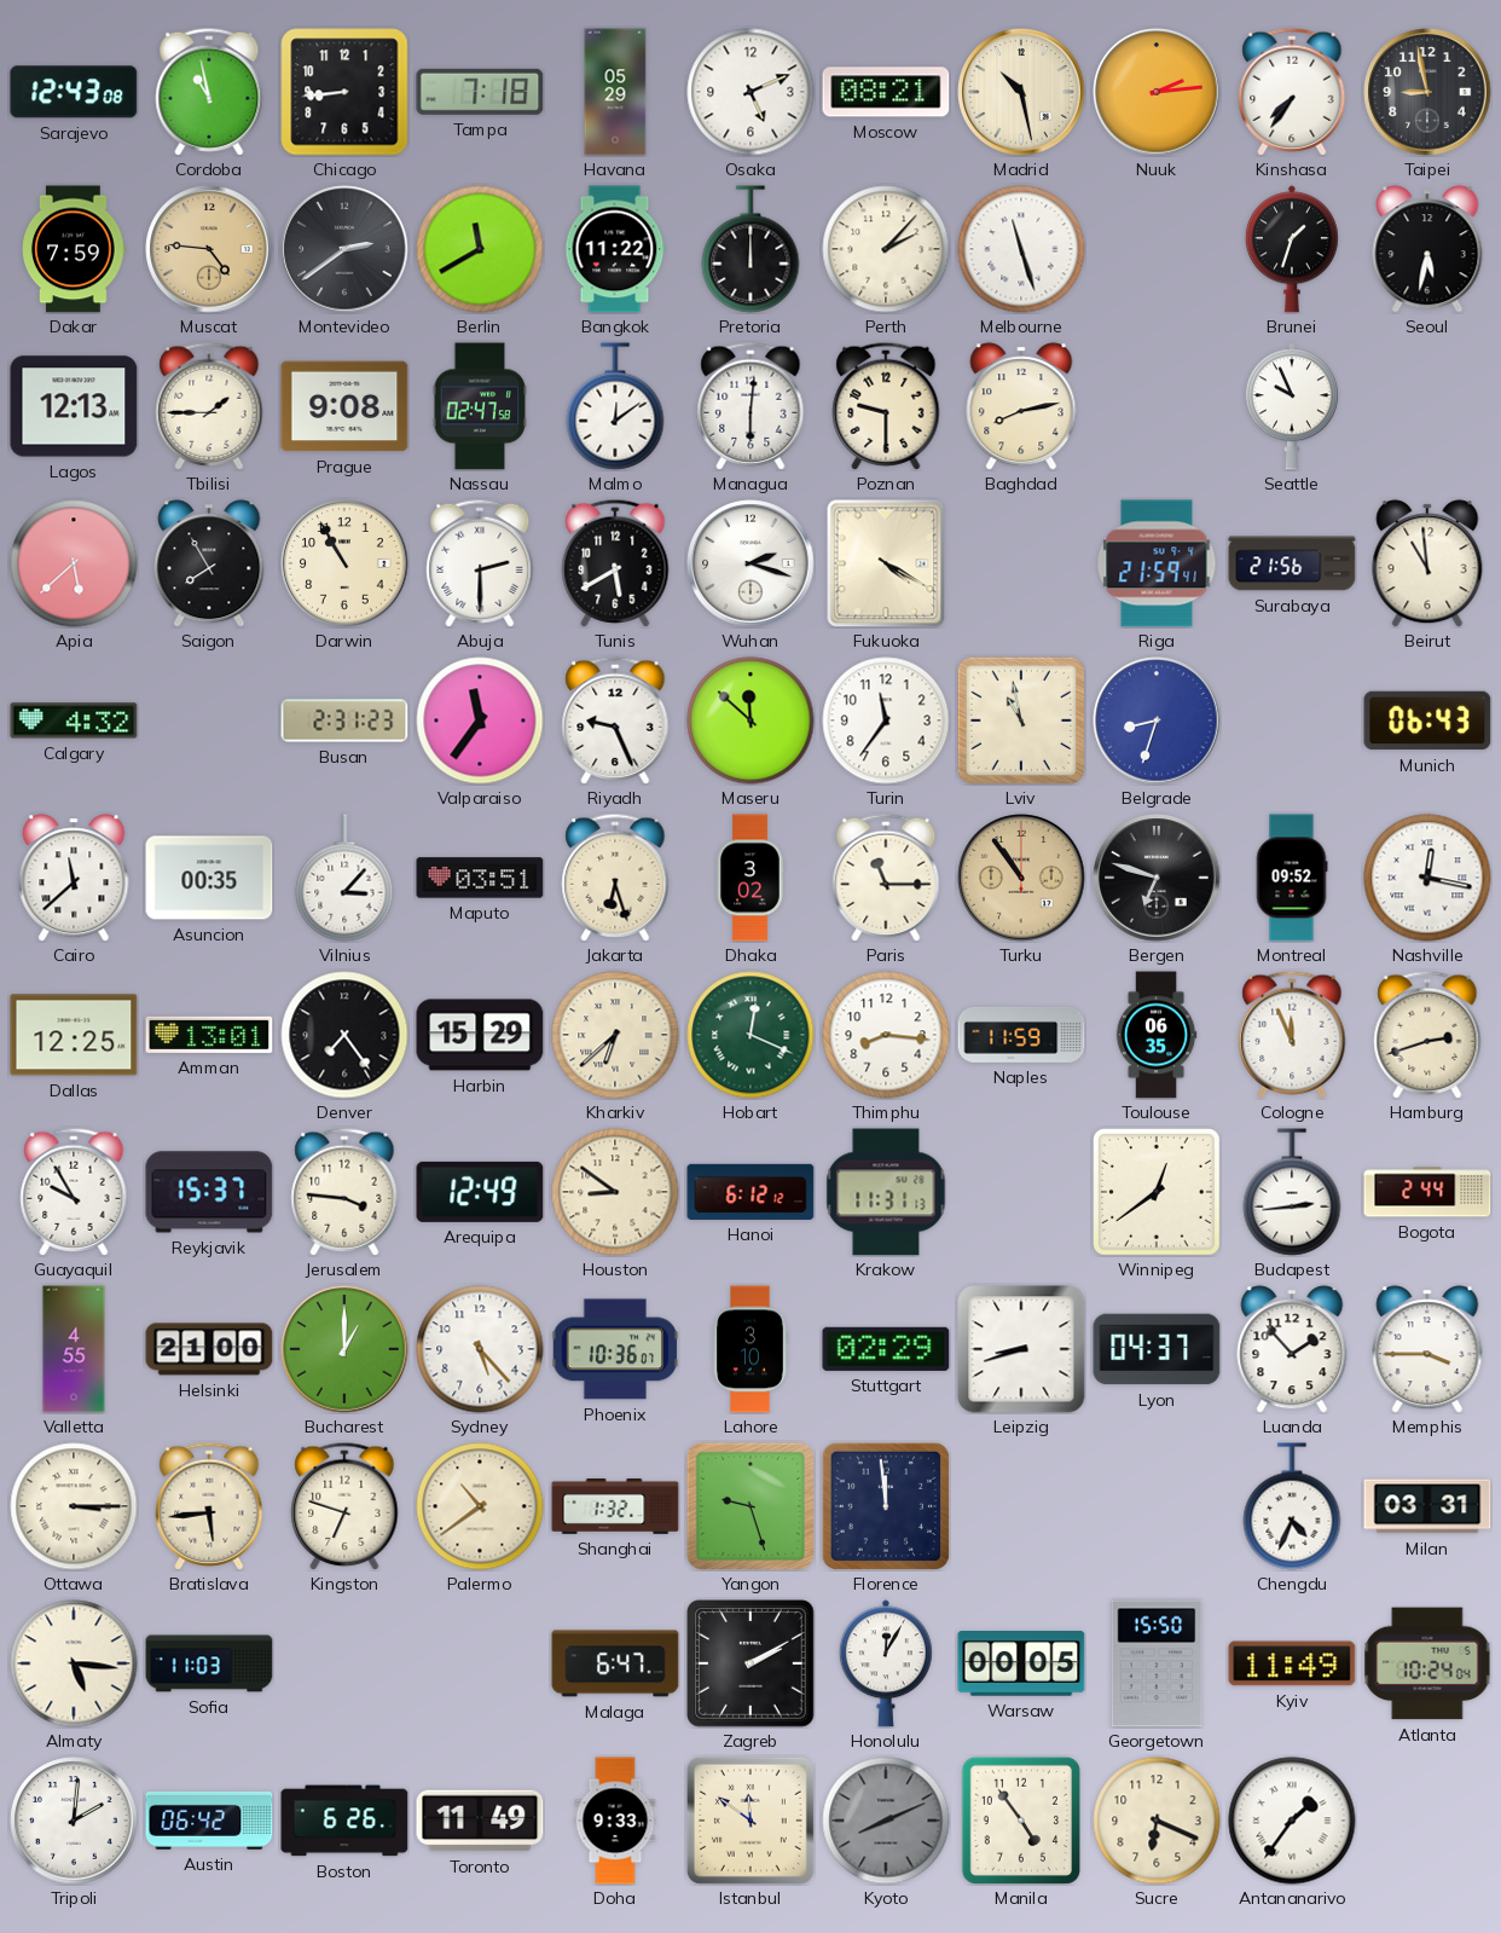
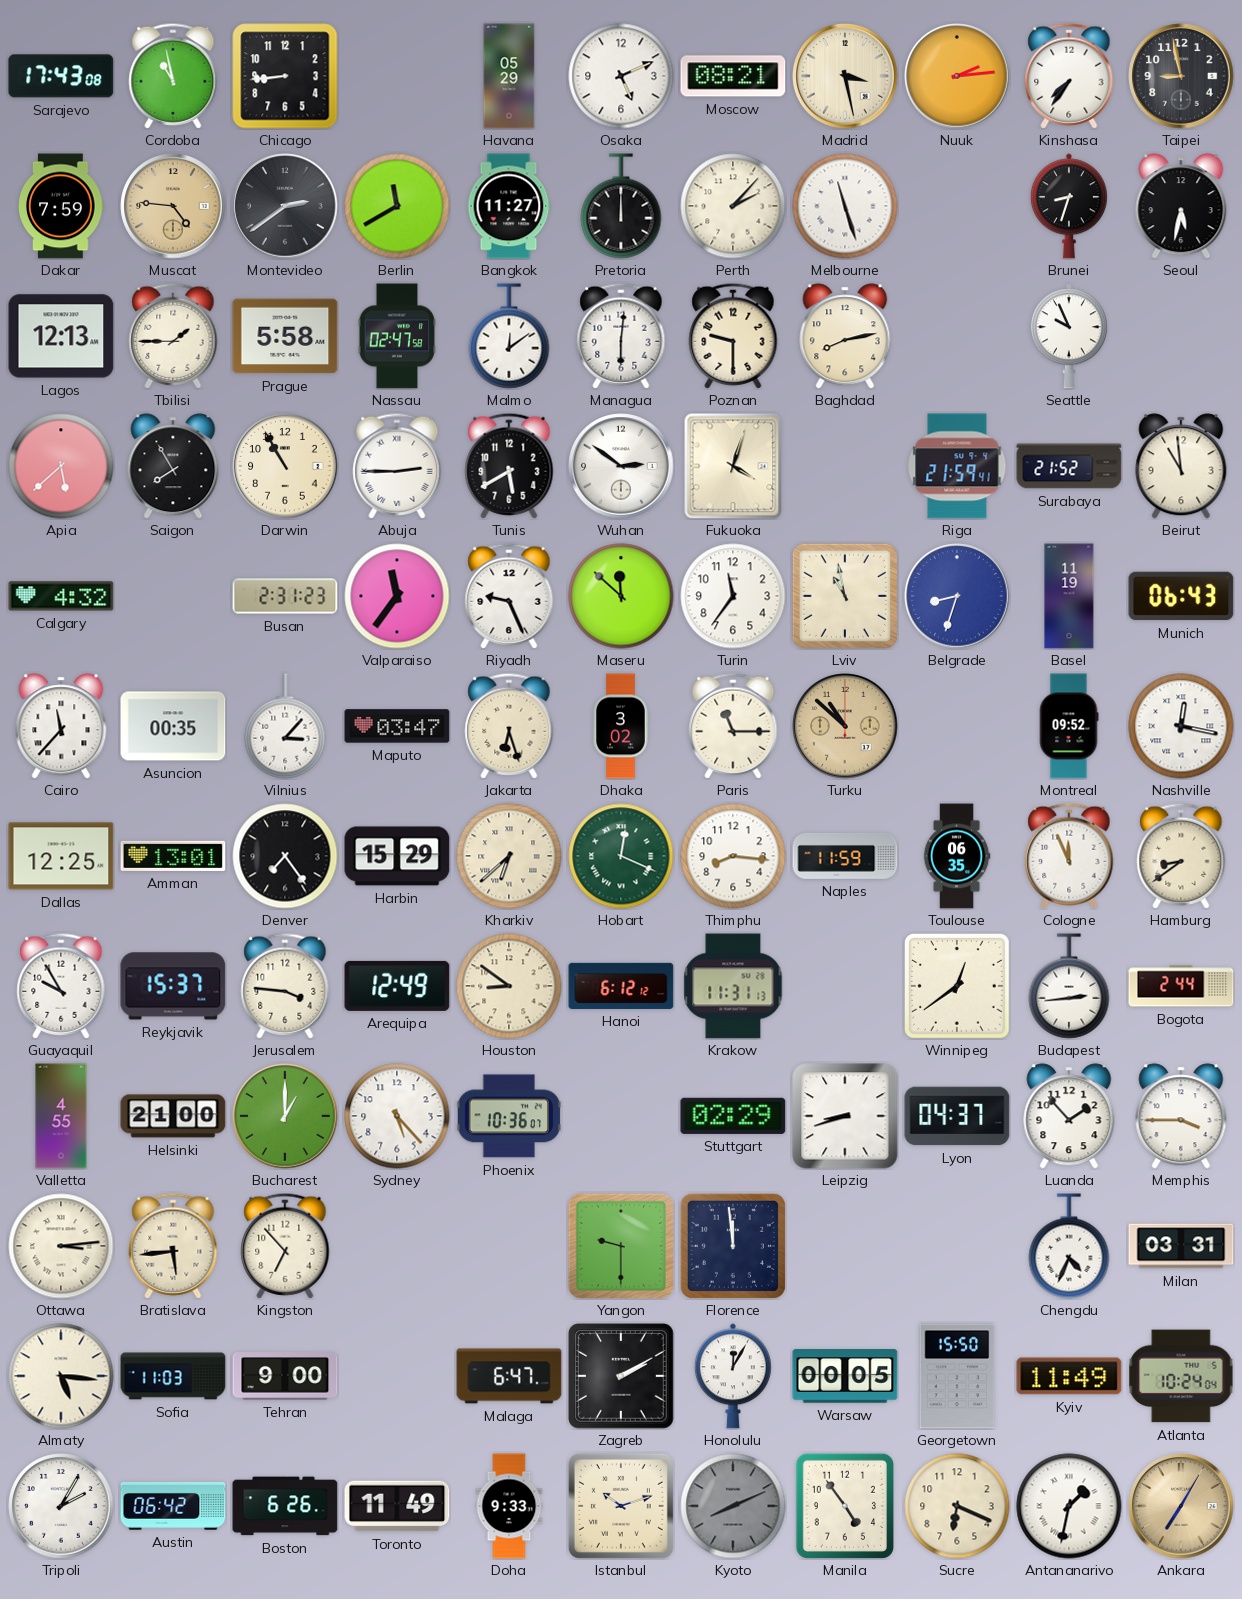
Sarajevo: 12:43 -> 17:43
Tampa: 7:18 -> none
Madrid: 10:28 -> 3:28
Bangkok: 11:22 -> 11:27
Brunei: 1:33 -> 8:33
Prague: 9:08 -> 5:58
Abuja: 2:30 -> 2:45
Wuhan: 2:18 -> 2:51
Fukuoka: 4:20 -> 4:03
Surabaya: 21:56 -> 21:52
Basel: none -> 11:19
Cairo: 11:38 -> 11:37
Maputo: 03:51 -> 03:47
Turku: 10:54 -> 10:52
Bergen: 6:48 -> none
Hamburg: 2:42 -> 8:39
Lahore: 3:10 -> none
Ottawa: 3:15 -> 3:14
Kingston: 6:48 -> 6:53
Palermo: 10:39 -> none
Shanghai: 1:32 -> none
Yangon: 9:27 -> 9:30
Tehran: none -> 9:00
Tripoli: 2:01 -> 2:05
Istanbul: 11:51 -> 10:12
Antananarivo: 1:36 -> 1:32
Ankara: none -> 7:05
